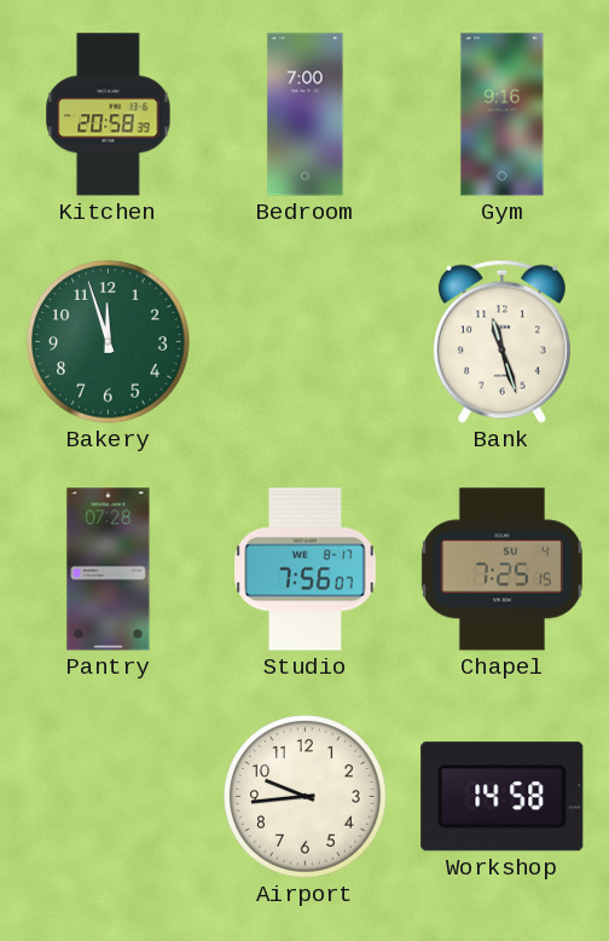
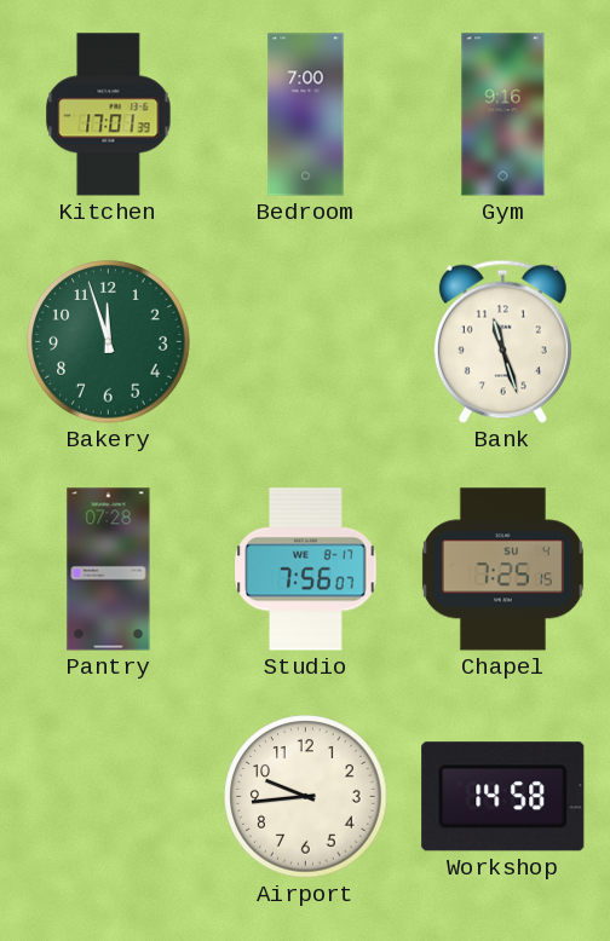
Kitchen: 20:58 -> 17:01
